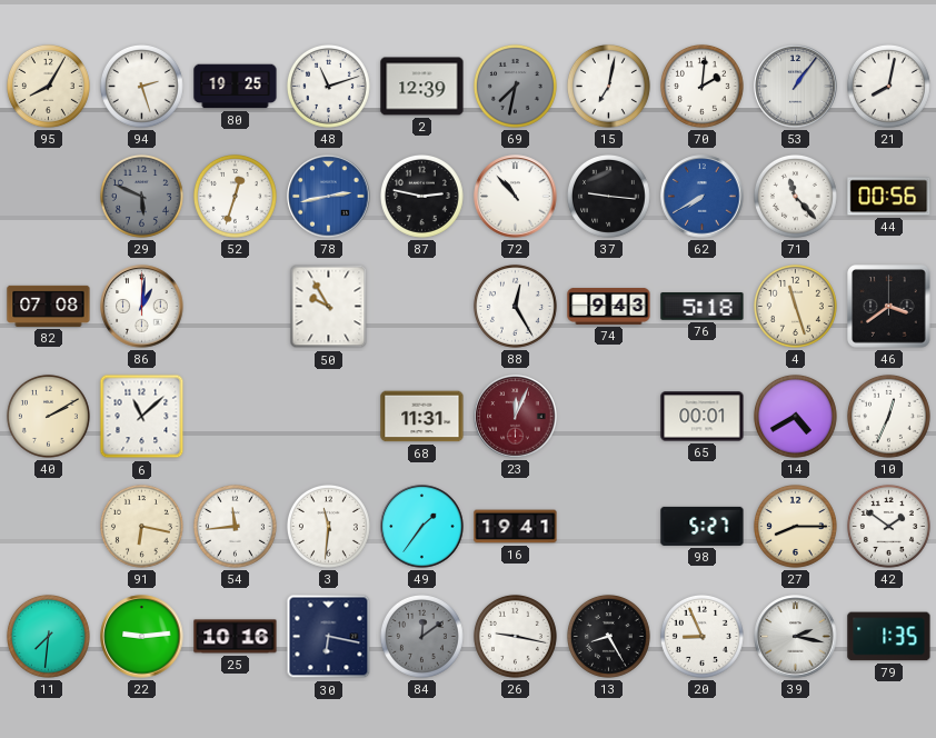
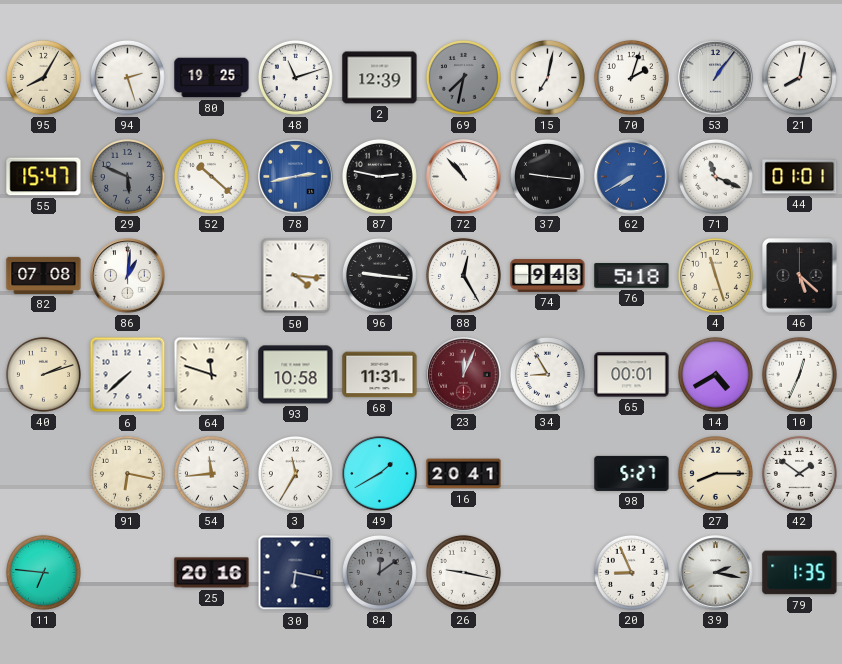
70: 2:01 -> 2:03
55: none -> 15:47
52: 12:33 -> 10:22
71: 11:23 -> 11:19
44: 00:56 -> 01:01
50: 9:55 -> 4:16
96: none -> 9:16
46: 3:39 -> 5:22
40: 2:10 -> 2:12
6: 11:08 -> 7:38
64: none -> 11:48
93: none -> 10:58
34: none -> 8:55
3: 11:31 -> 11:35
49: 1:36 -> 1:40
16: 19:41 -> 20:41
11: 7:31 -> 6:46
22: 9:14 -> none
25: 10:16 -> 20:16
13: 8:25 -> none
